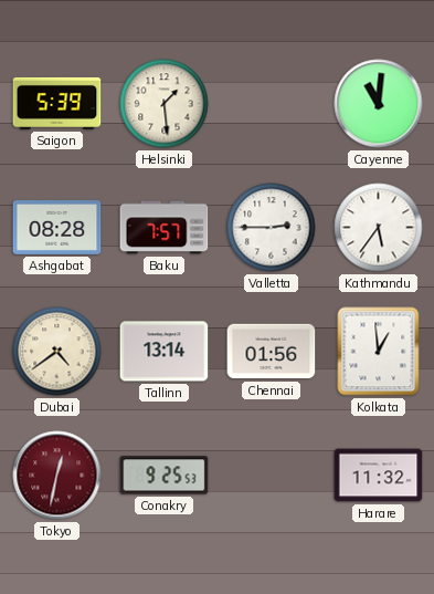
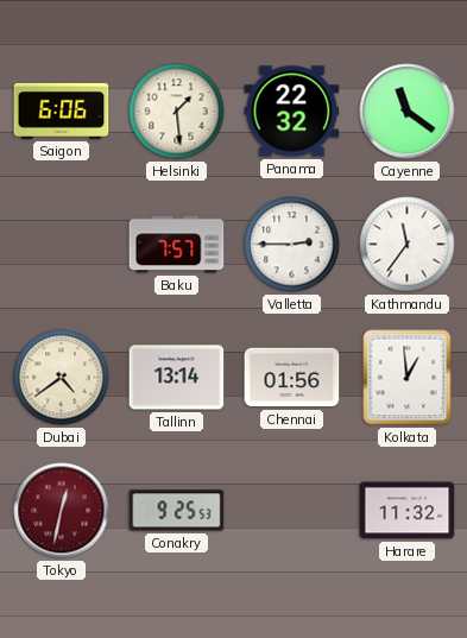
Saigon: 5:39 -> 6:06
Panama: none -> 22:32
Cayenne: 11:01 -> 11:21
Ashgabat: 08:28 -> none
Kathmandu: 5:36 -> 11:36
